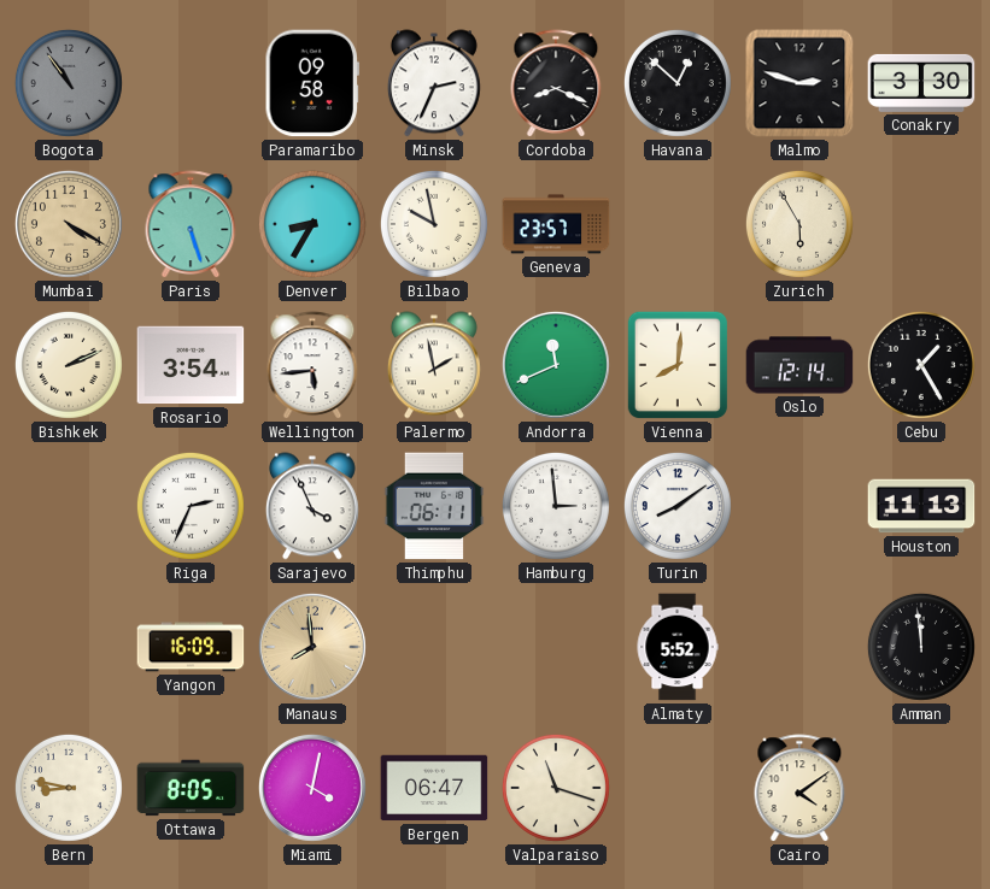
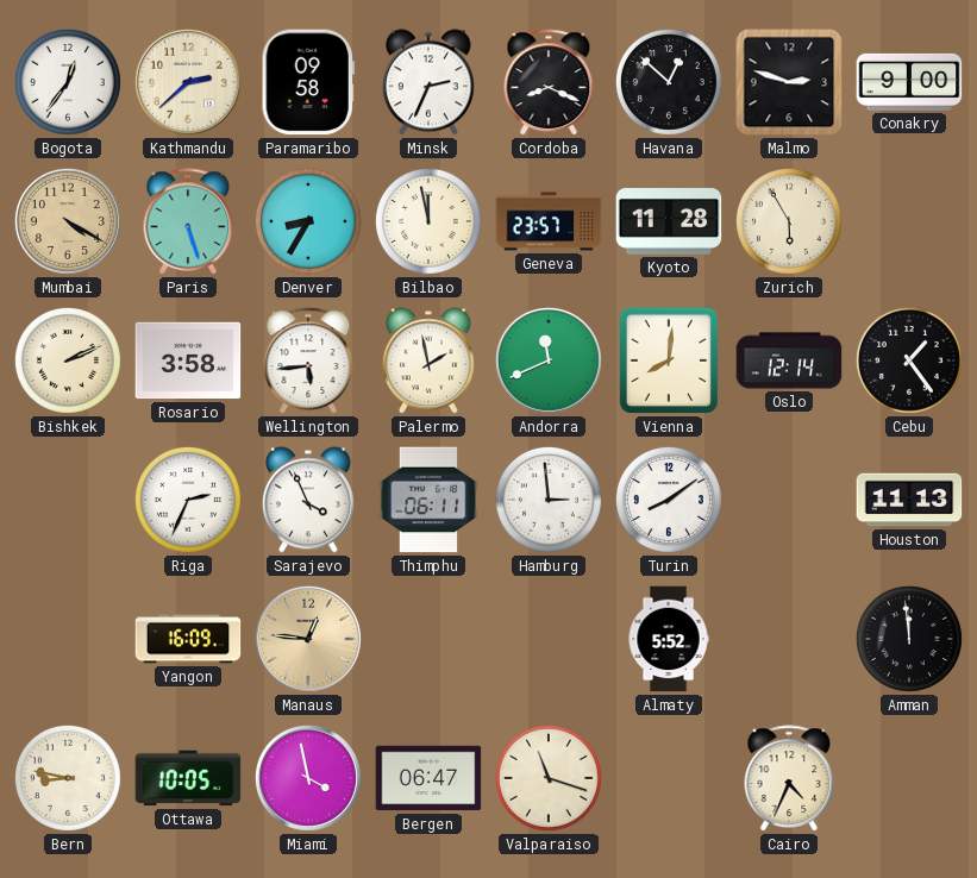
Bogota: 10:54 -> 12:36
Bogota dial: grey -> white
Kathmandu: none -> 2:38
Conakry: 3:30 -> 9:00
Bilbao: 9:58 -> 11:58
Kyoto: none -> 11:28
Rosario: 3:54 -> 3:58
Cebu: 1:25 -> 1:24
Manaus: 7:59 -> 12:46
Ottawa: 8:05 -> 10:05
Miami: 4:02 -> 3:58
Cairo: 4:09 -> 4:34
